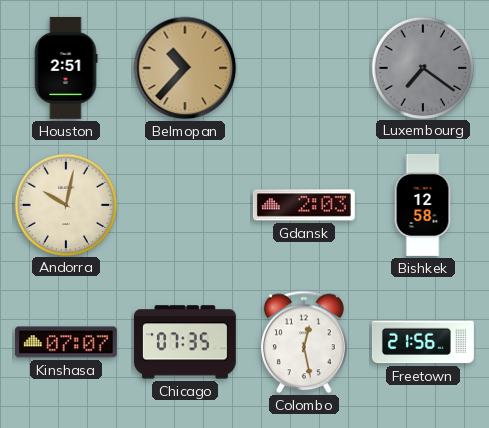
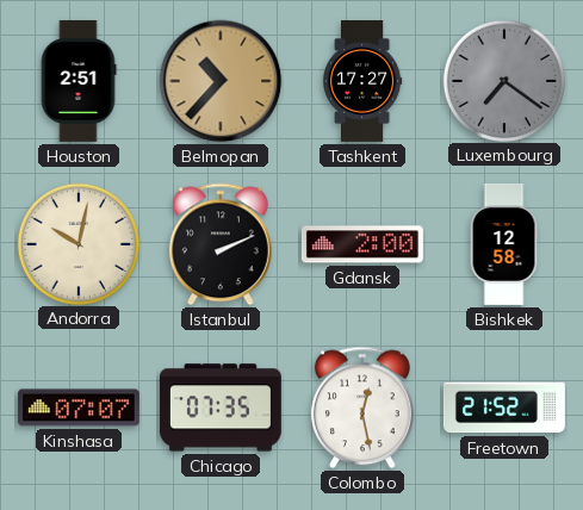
Tashkent: none -> 17:27
Istanbul: none -> 2:11
Gdansk: 2:03 -> 2:00
Freetown: 21:56 -> 21:52
